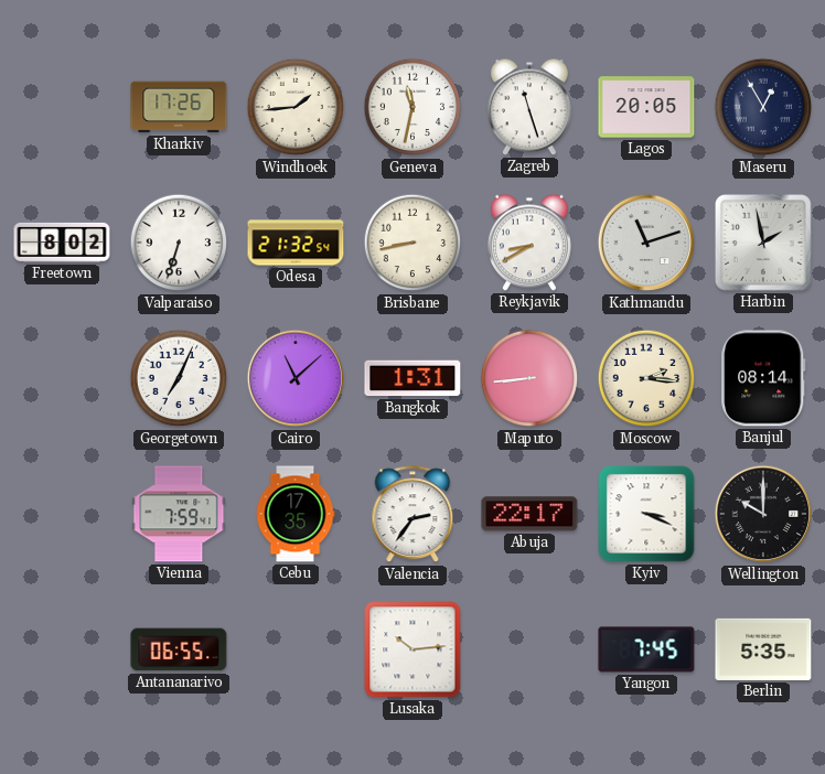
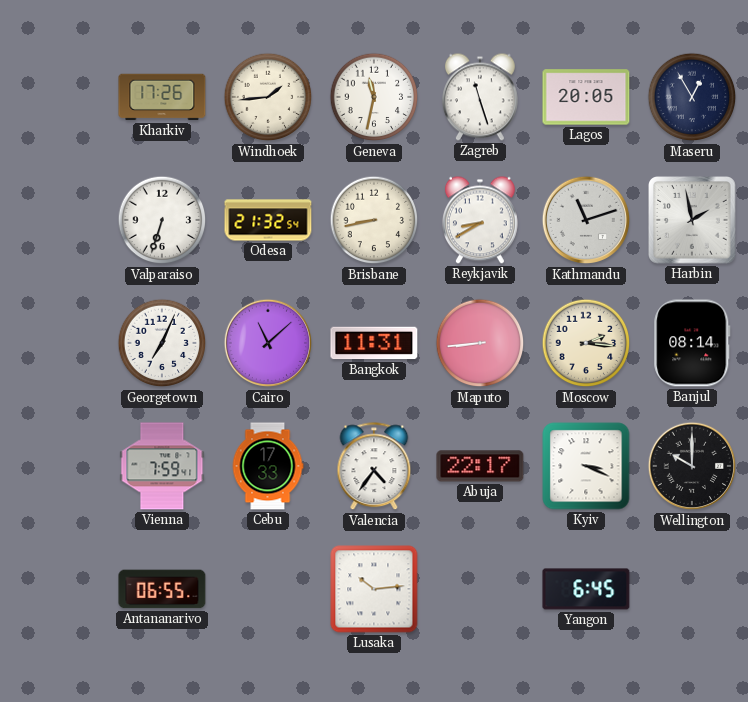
Freetown: 8:02 -> none
Bangkok: 1:31 -> 11:31
Cebu: 17:35 -> 17:33
Valencia: 2:36 -> 4:36
Yangon: 7:45 -> 6:45
Berlin: 5:35 -> none
